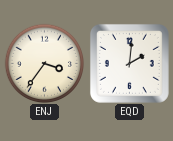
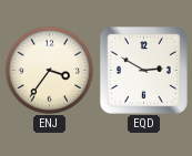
EQD: 2:01 -> 2:50
